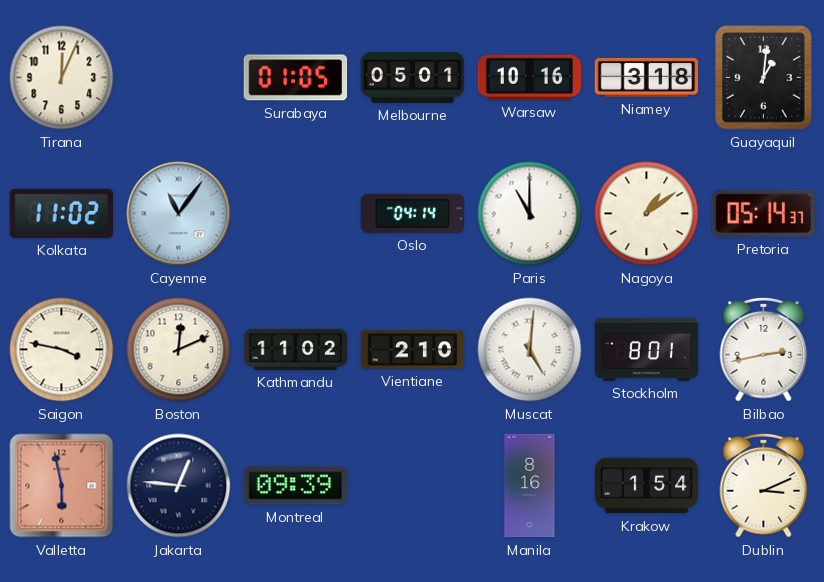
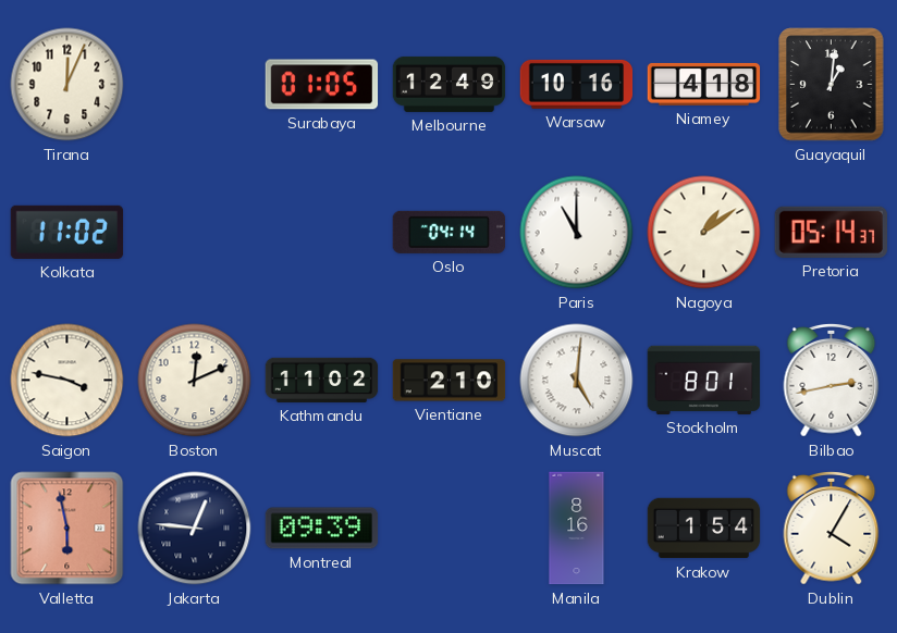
Melbourne: 05:01 -> 12:49
Niamey: 3:18 -> 4:18
Cayenne: 11:06 -> none
Dublin: 3:11 -> 4:05
